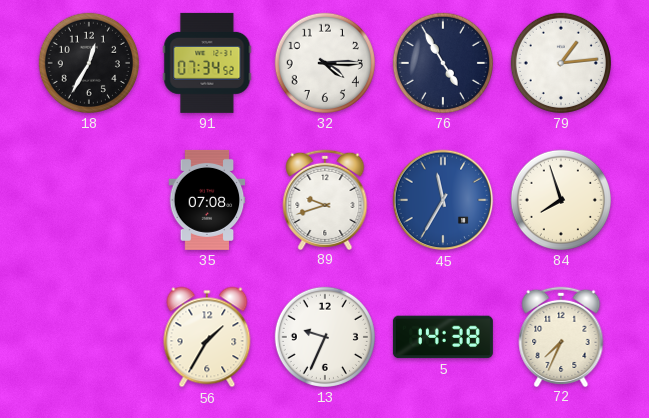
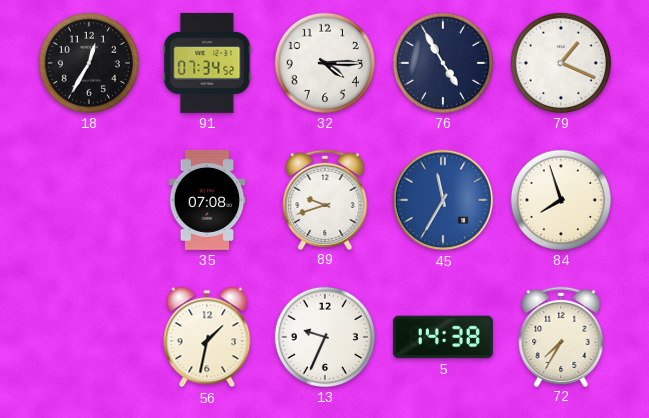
79: 1:14 -> 1:19
56: 1:35 -> 1:32
72: 7:34 -> 7:35
